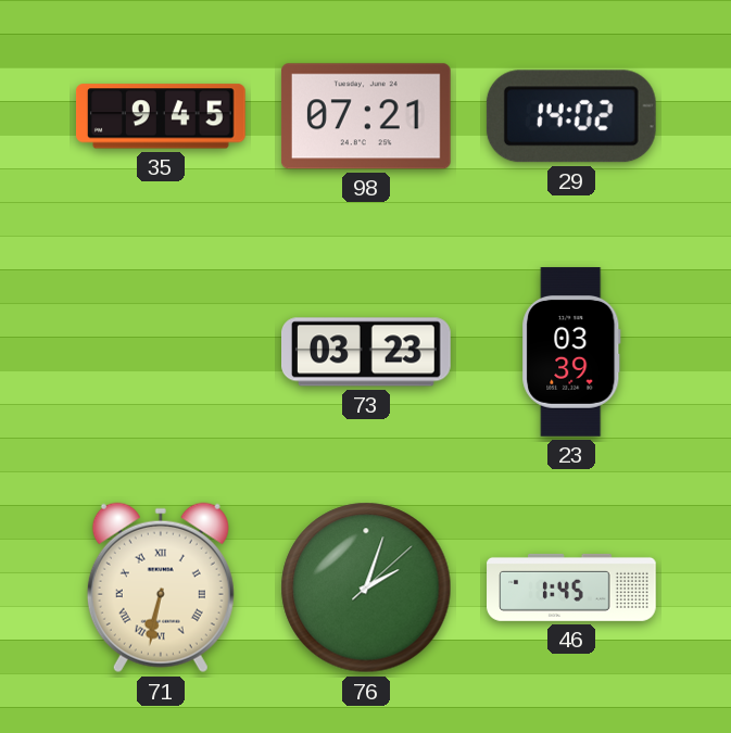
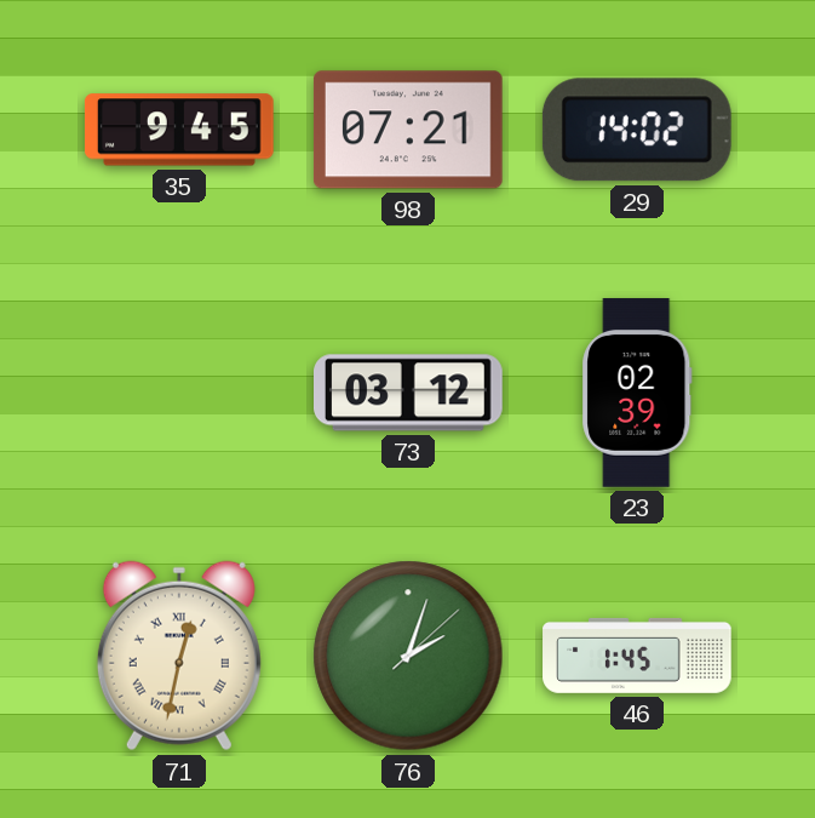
73: 03:23 -> 03:12
23: 03:39 -> 02:39
71: 6:32 -> 12:32
